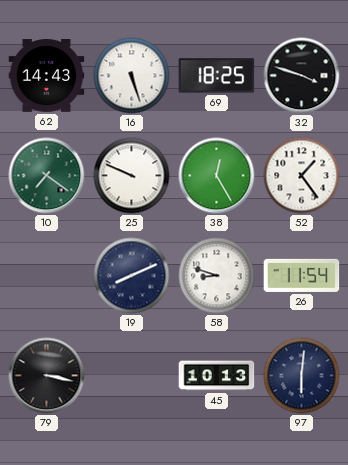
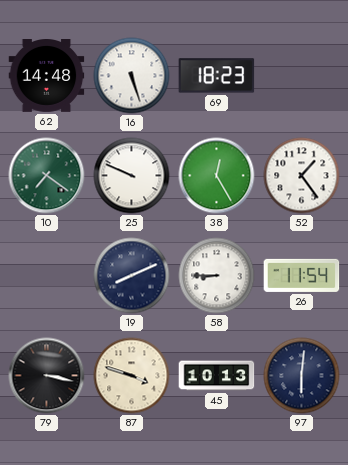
62: 14:43 -> 14:48
69: 18:25 -> 18:23
32: 3:48 -> none
58: 8:48 -> 8:45
87: none -> 3:48
